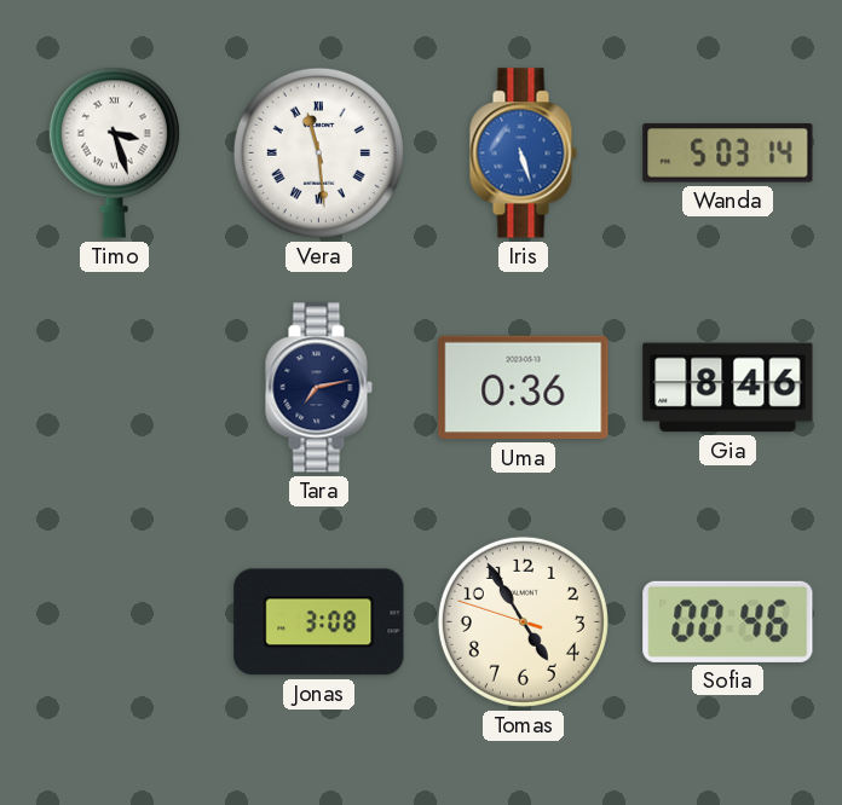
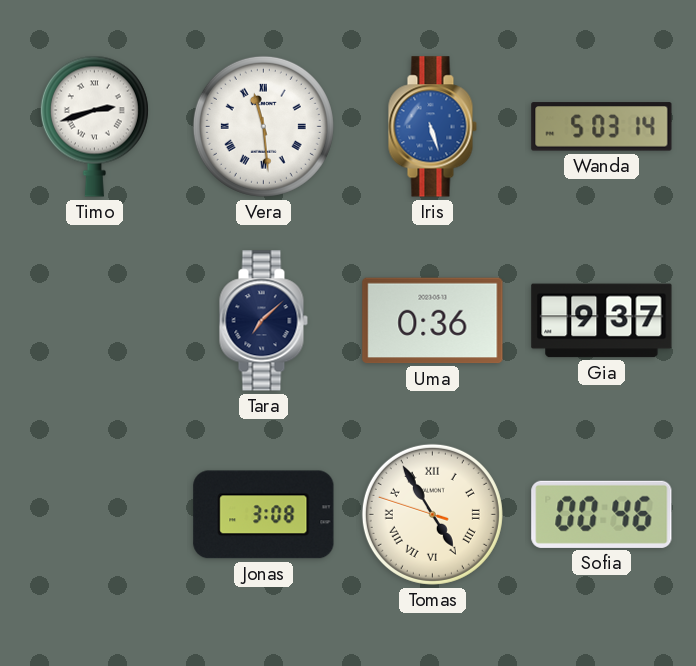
Timo: 3:27 -> 2:42
Tara: 7:13 -> 7:08
Gia: 8:46 -> 9:37
Tomas numerals: Arabic -> Roman
